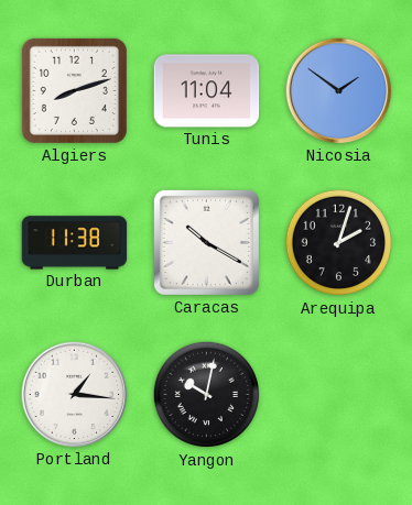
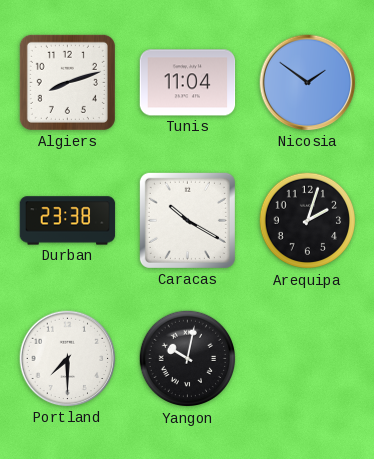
Durban: 11:38 -> 23:38
Portland: 1:16 -> 7:30
